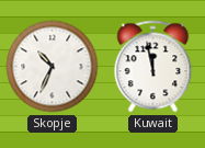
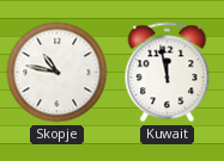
Skopje: 10:34 -> 10:47
